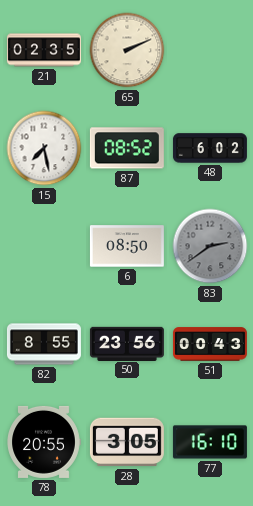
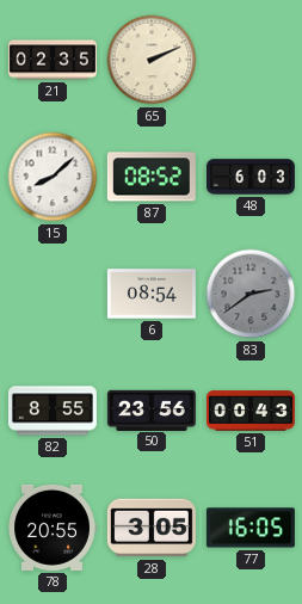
15: 7:28 -> 8:08
48: 6:02 -> 6:03
6: 08:50 -> 08:54
77: 16:10 -> 16:05
